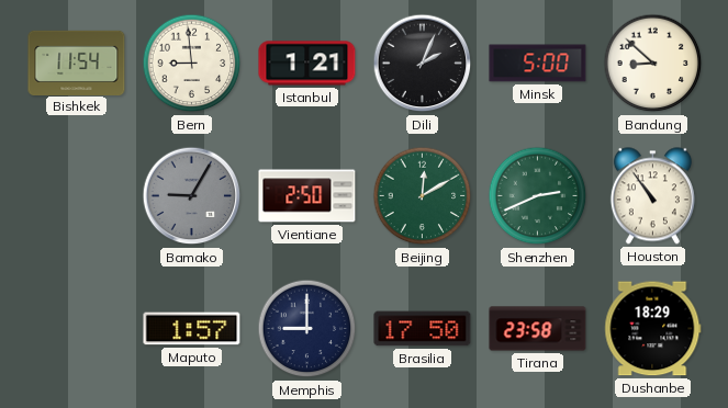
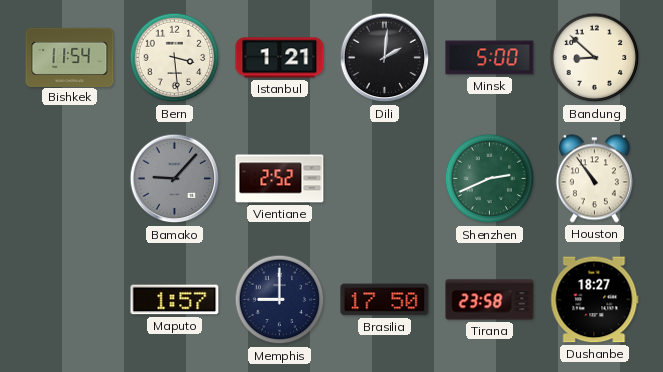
Bern: 8:59 -> 3:29
Dili: 2:04 -> 2:01
Bamako: 9:05 -> 9:07
Vientiane: 2:50 -> 2:52
Beijing: 12:10 -> none
Dushanbe: 18:29 -> 18:27
